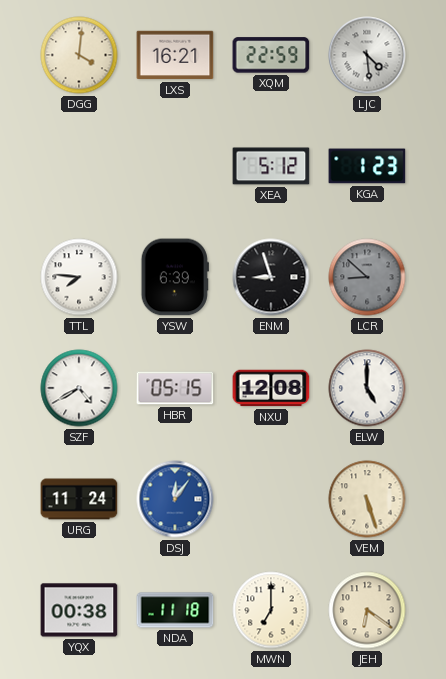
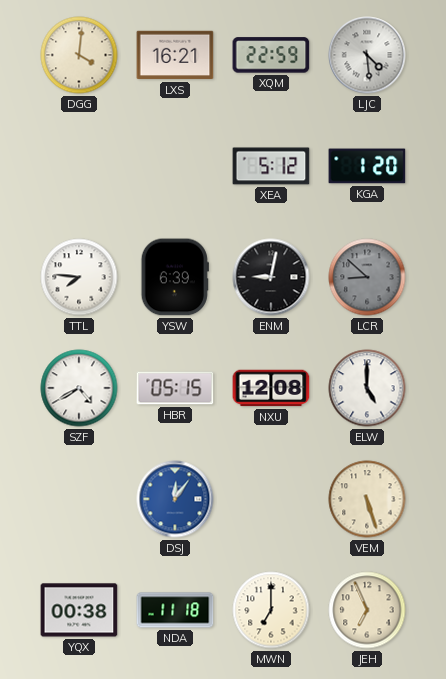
KGA: 1:23 -> 1:20
ENM: 8:57 -> 9:02
URG: 11:24 -> none
JEH: 6:21 -> 6:56
